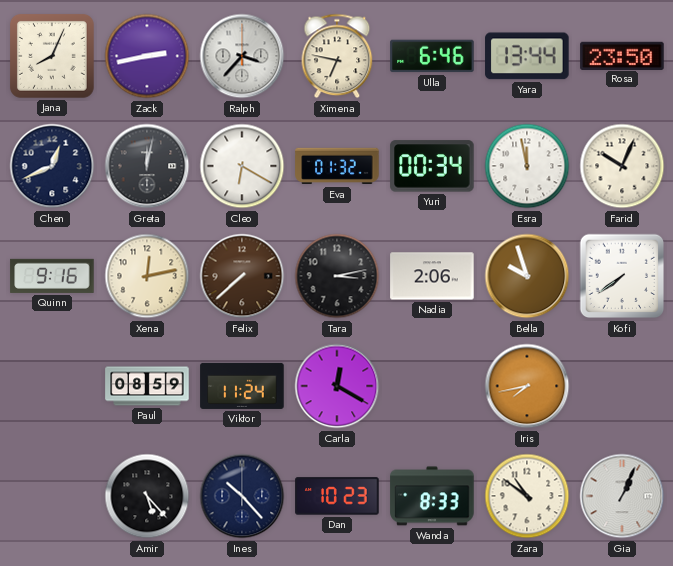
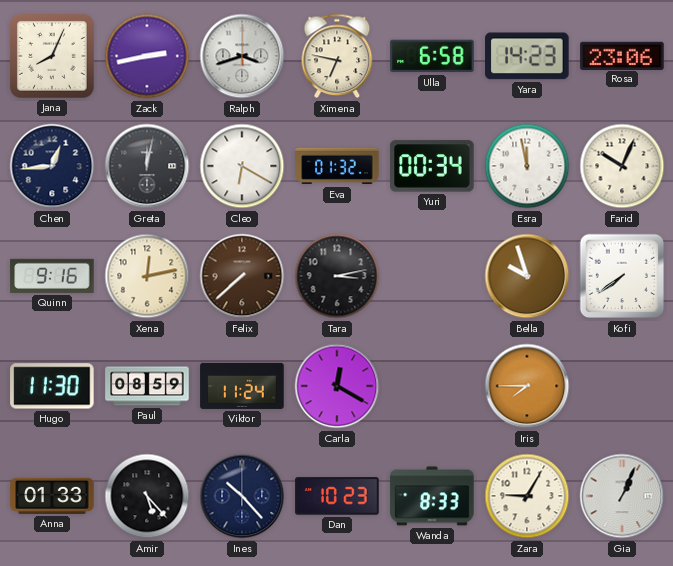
Ralph: 3:37 -> 3:42
Ulla: 6:46 -> 6:58
Yara: 13:44 -> 14:23
Rosa: 23:50 -> 23:06
Chen: 12:41 -> 12:44
Nadia: 2:06 -> none
Hugo: none -> 11:30
Iris: 7:43 -> 7:45
Anna: none -> 01:33
Zara: 10:51 -> 9:05
